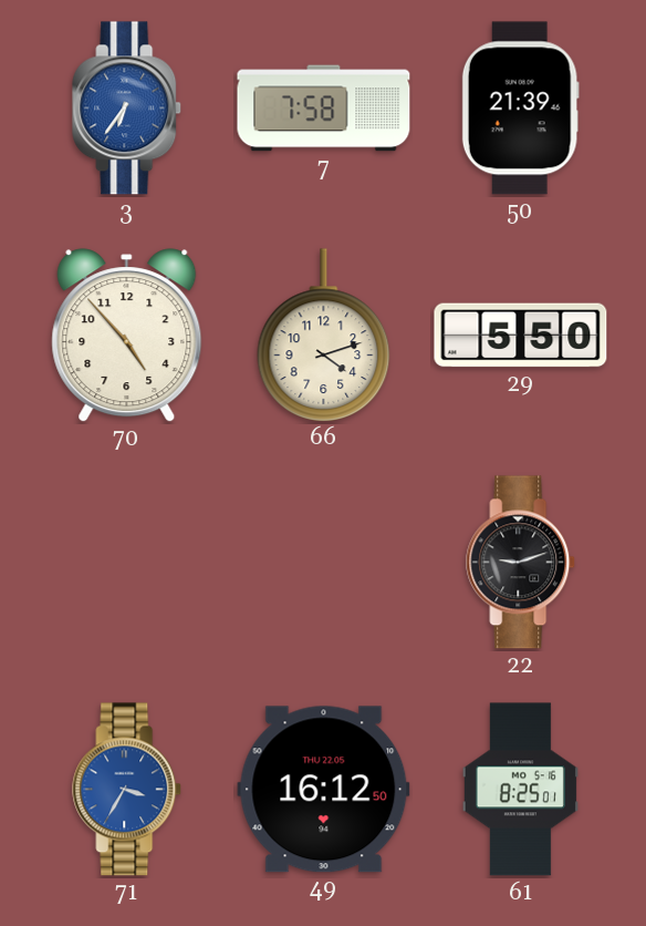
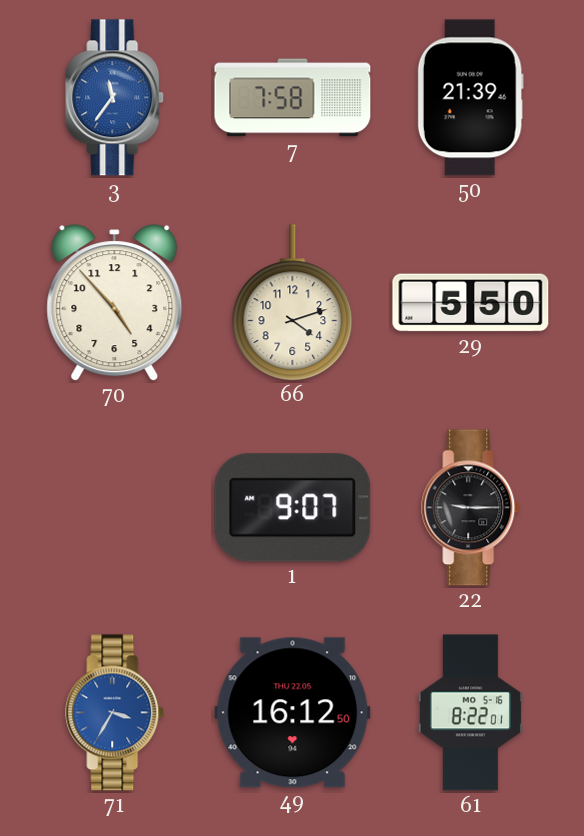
3: 6:36 -> 11:36
1: none -> 9:07
22: 9:12 -> 9:15
61: 8:25 -> 8:22
